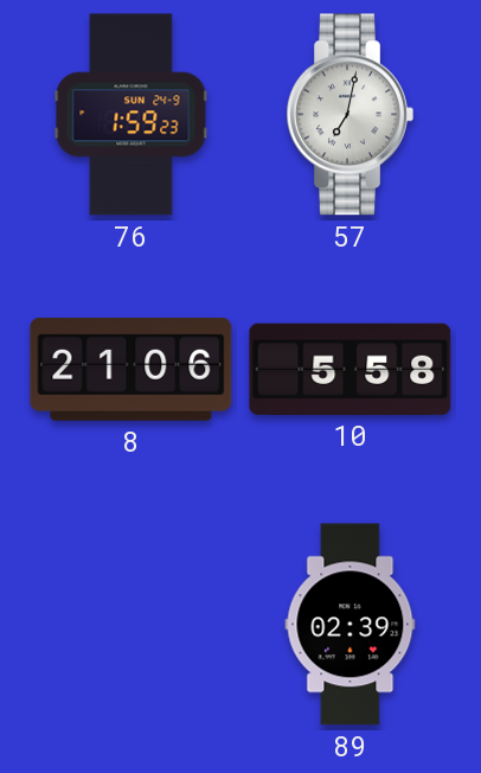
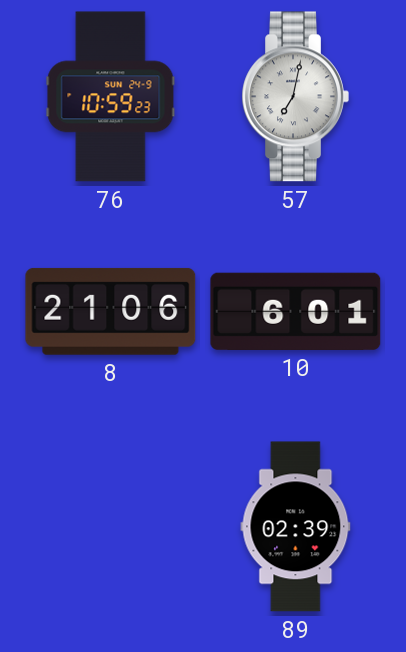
76: 1:59 -> 10:59
10: 5:58 -> 6:01
